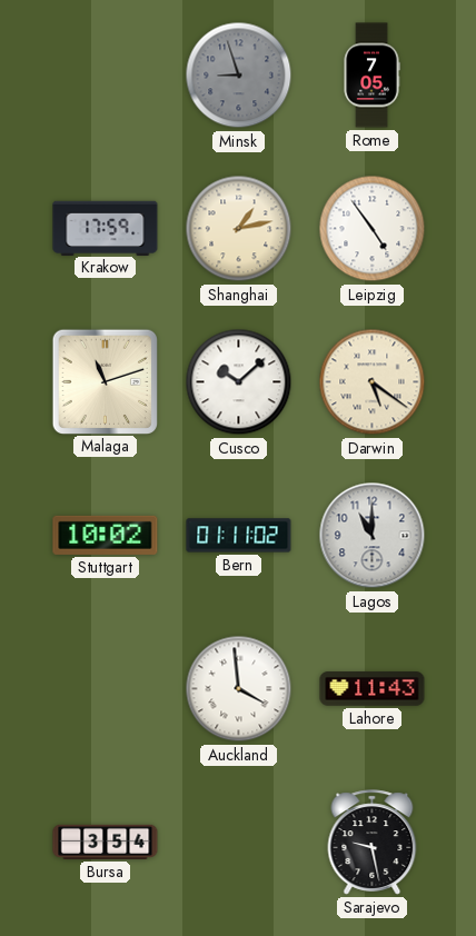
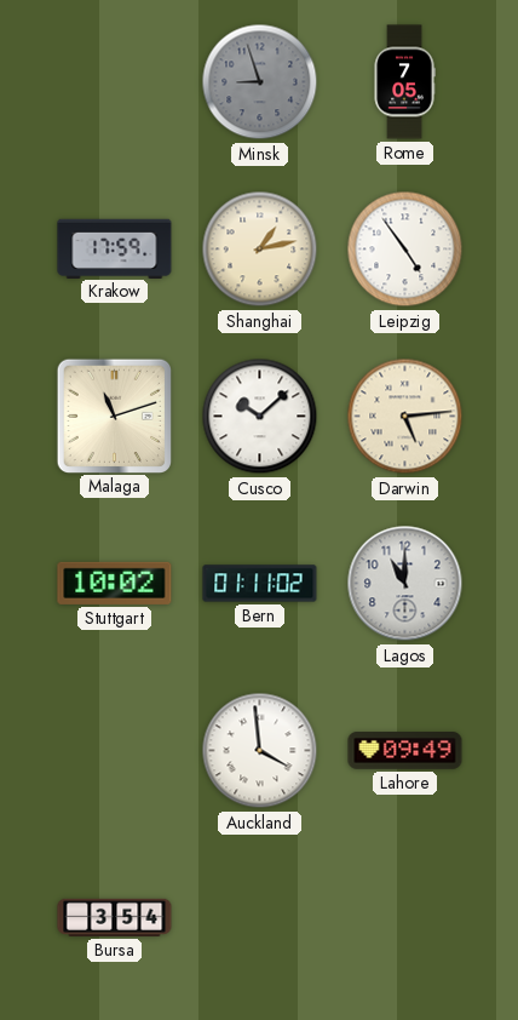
Darwin: 5:21 -> 5:14
Lahore: 11:43 -> 09:49
Sarajevo: 9:28 -> none
